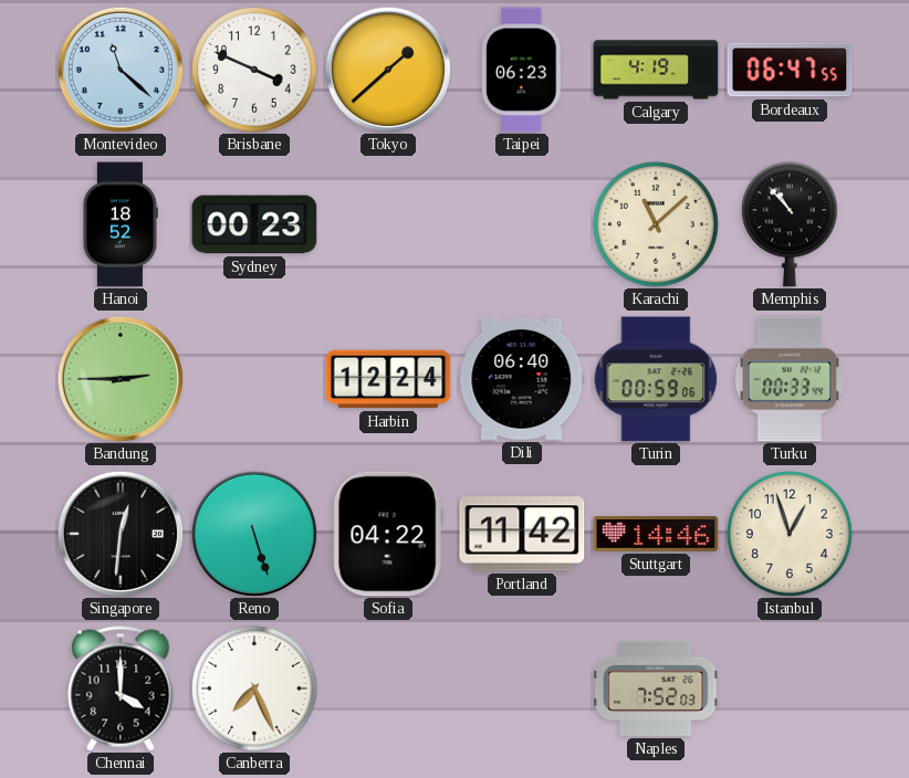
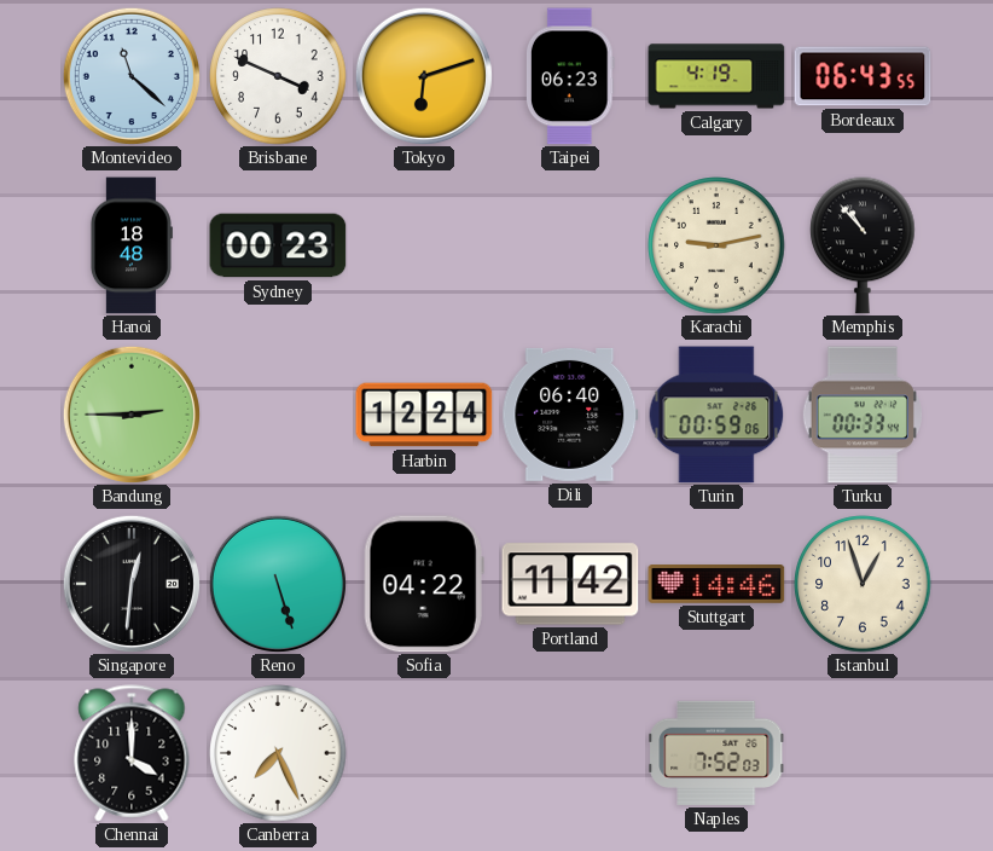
Tokyo: 1:38 -> 6:12
Bordeaux: 06:47 -> 06:43
Hanoi: 18:52 -> 18:48
Karachi: 11:08 -> 9:13
